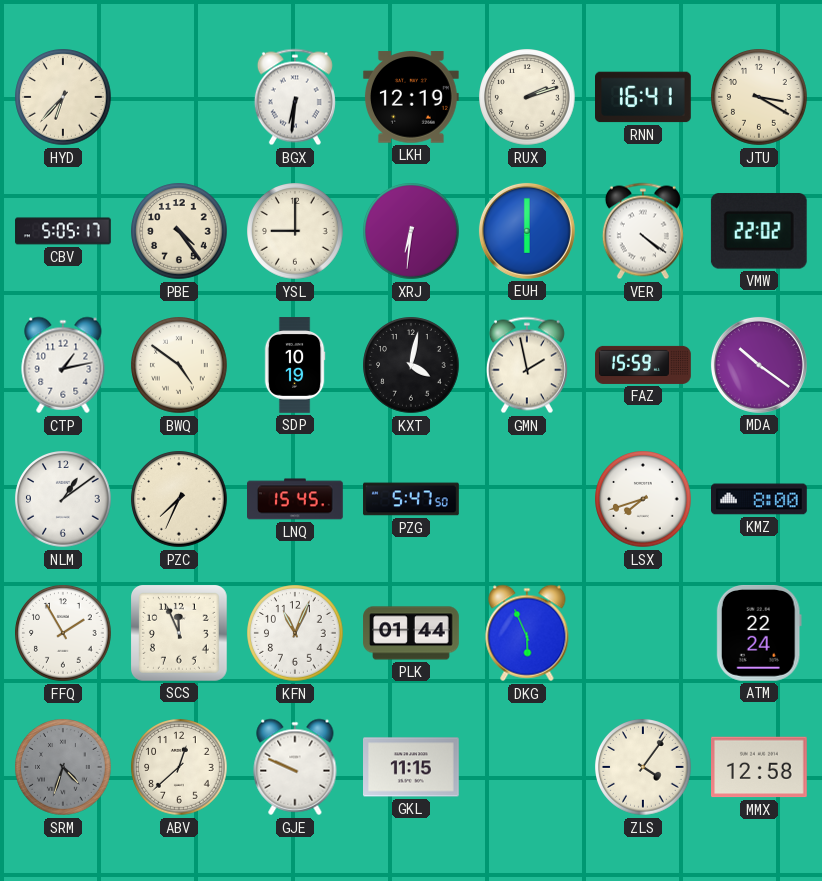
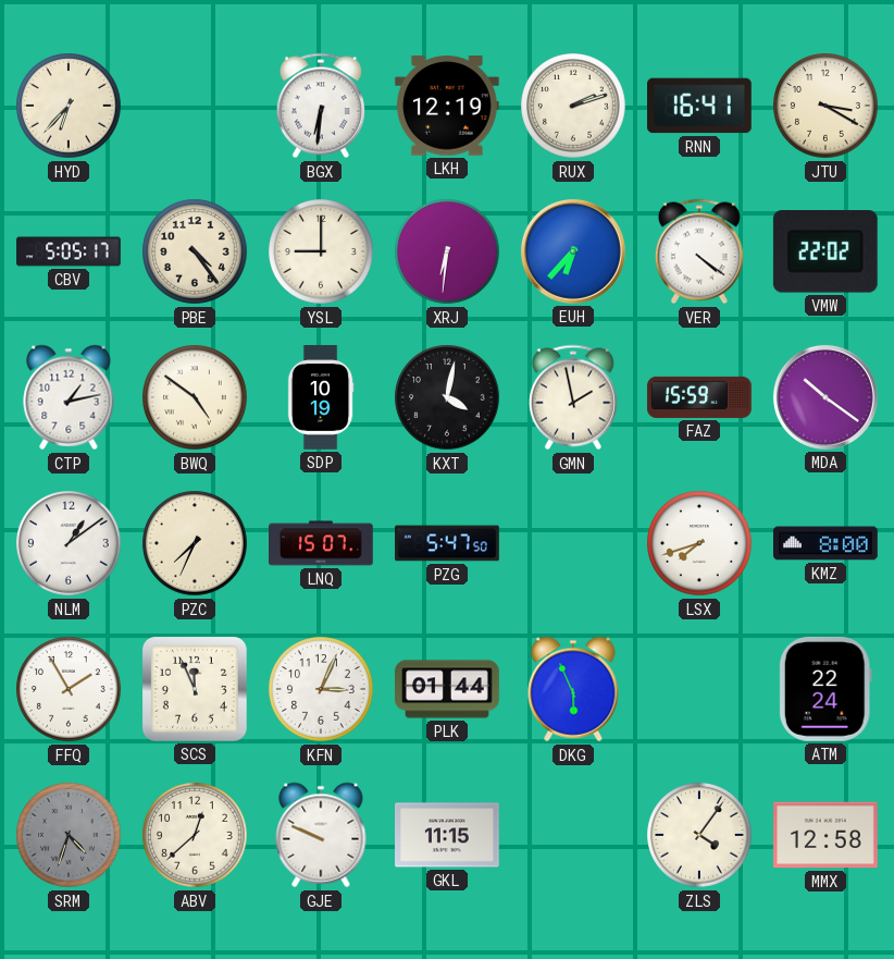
EUH: 6:00 -> 6:37
LNQ: 15:45 -> 15:07
KFN: 11:04 -> 3:04
